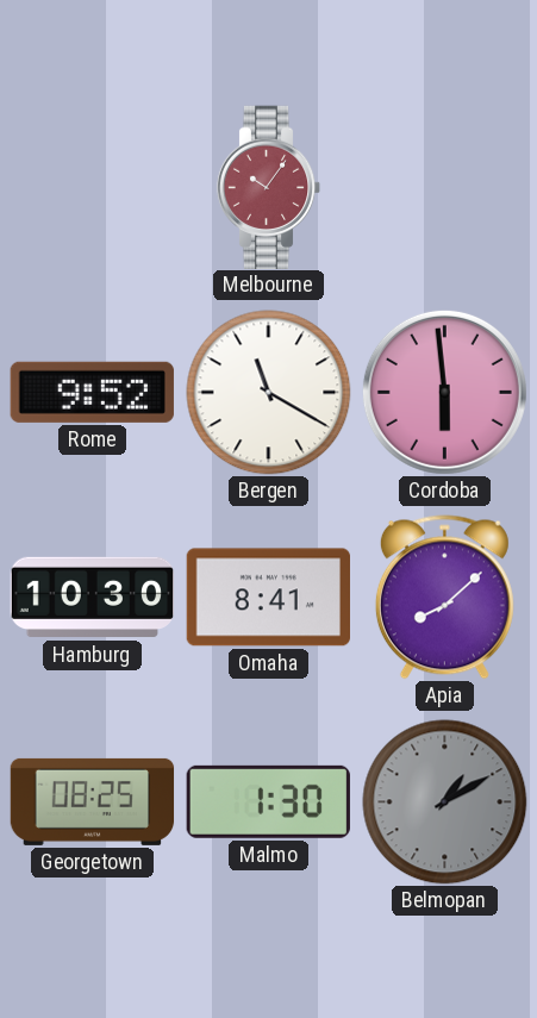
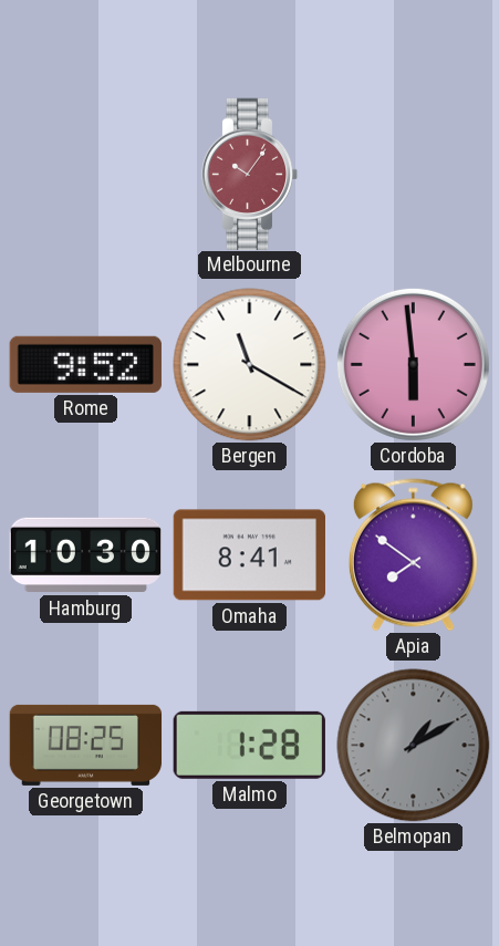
Apia: 8:08 -> 7:51
Malmo: 1:30 -> 1:28
